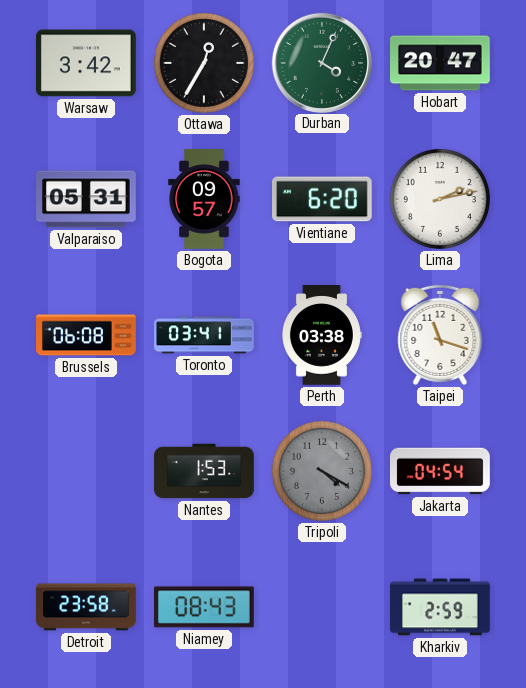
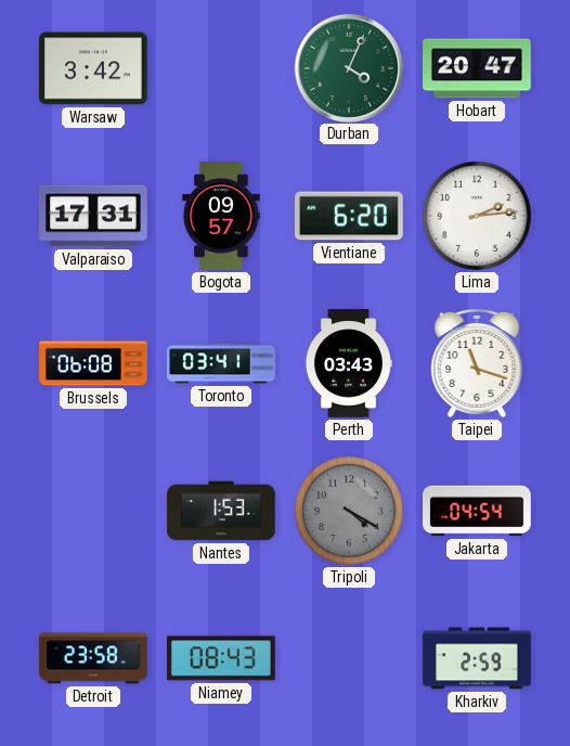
Ottawa: 12:35 -> none
Valparaiso: 05:31 -> 17:31
Lima: 2:13 -> 2:14
Perth: 03:38 -> 03:43
